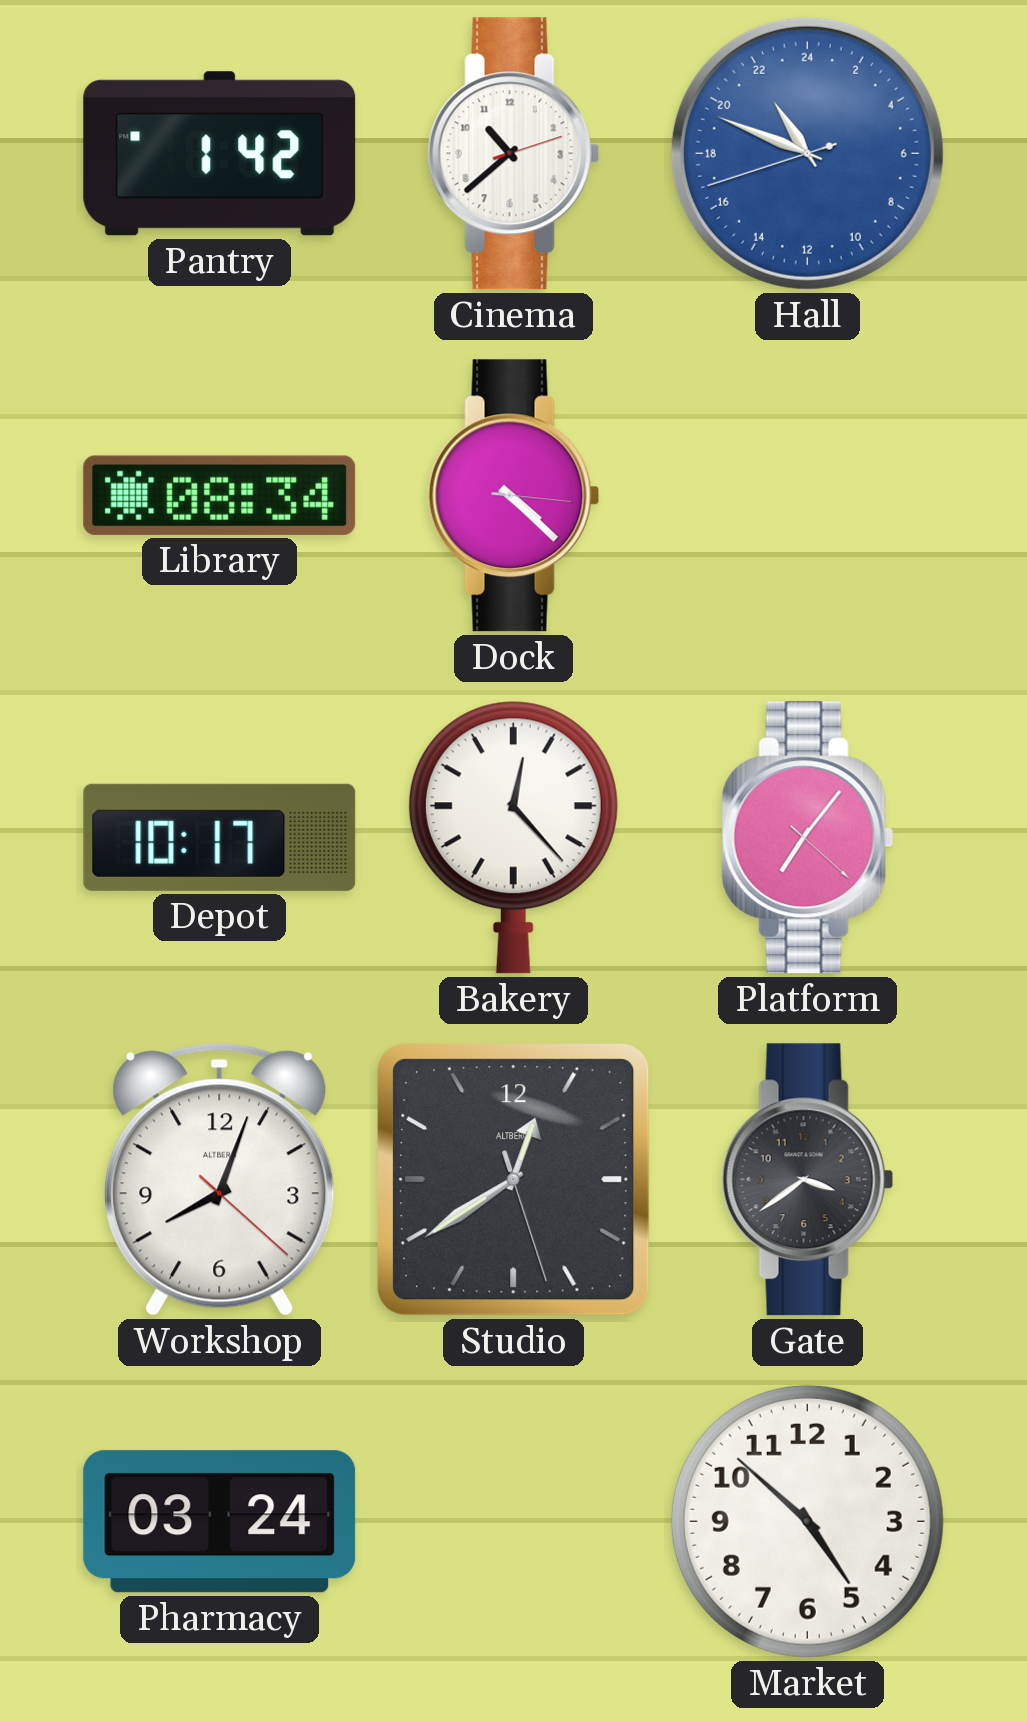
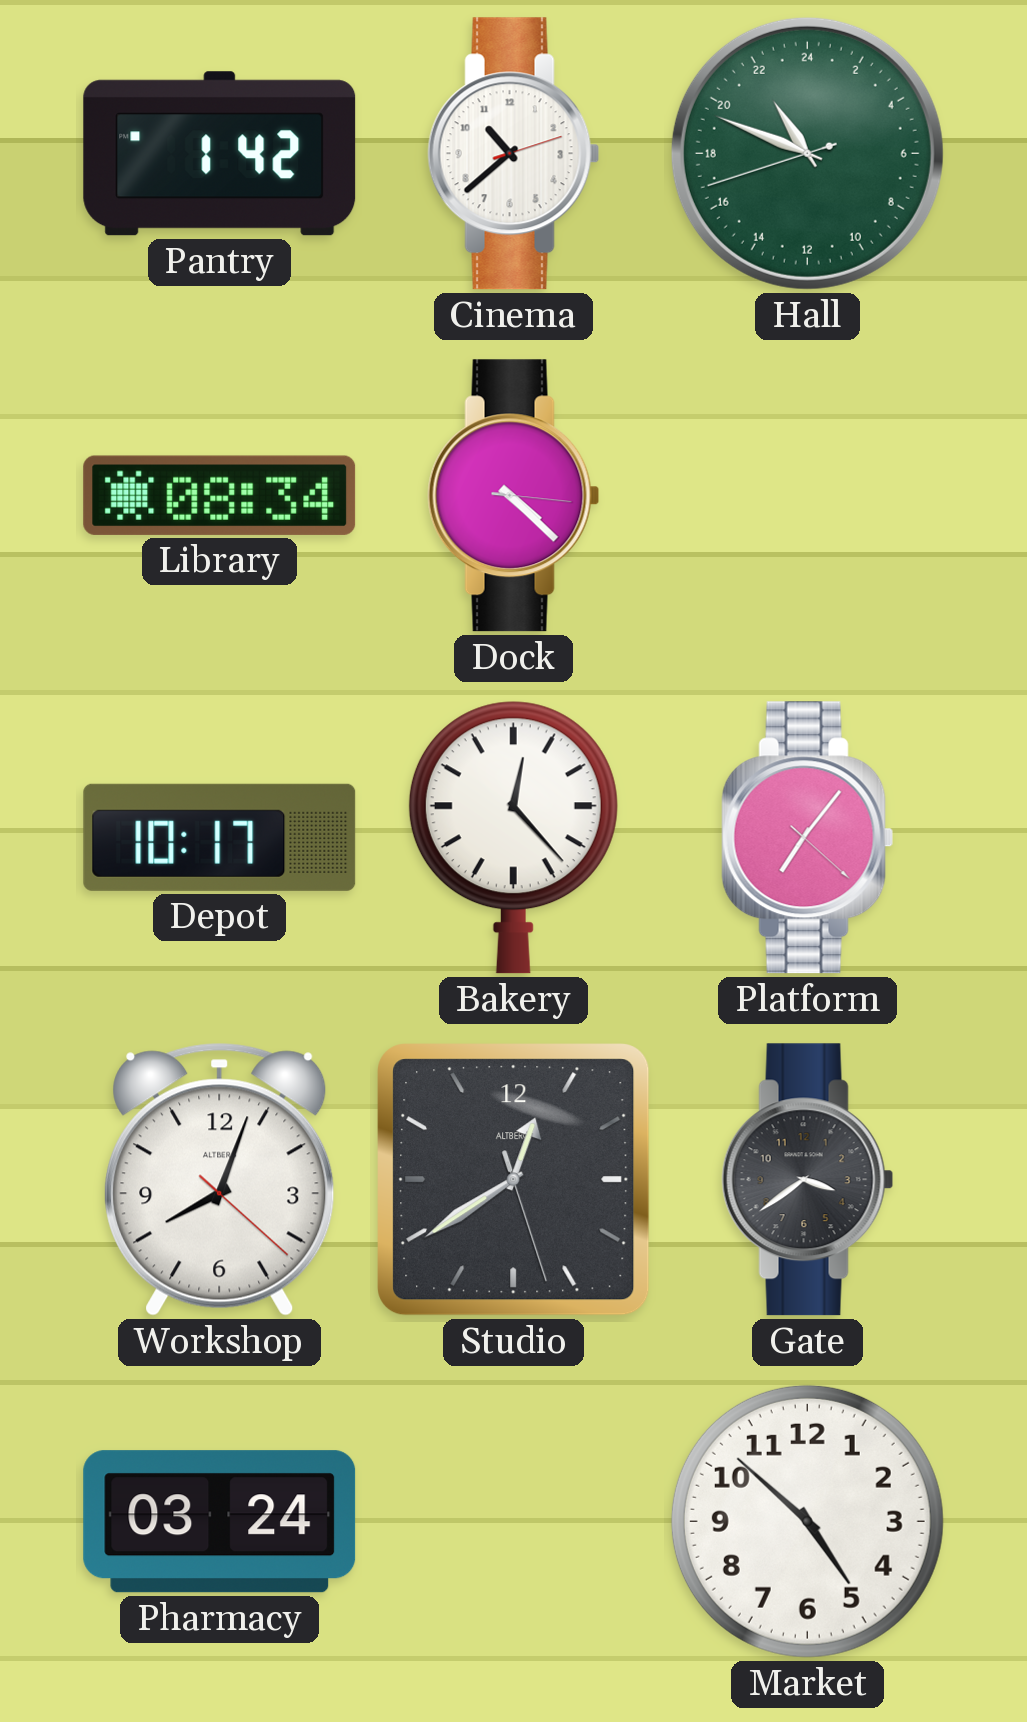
Hall dial: blue -> green
